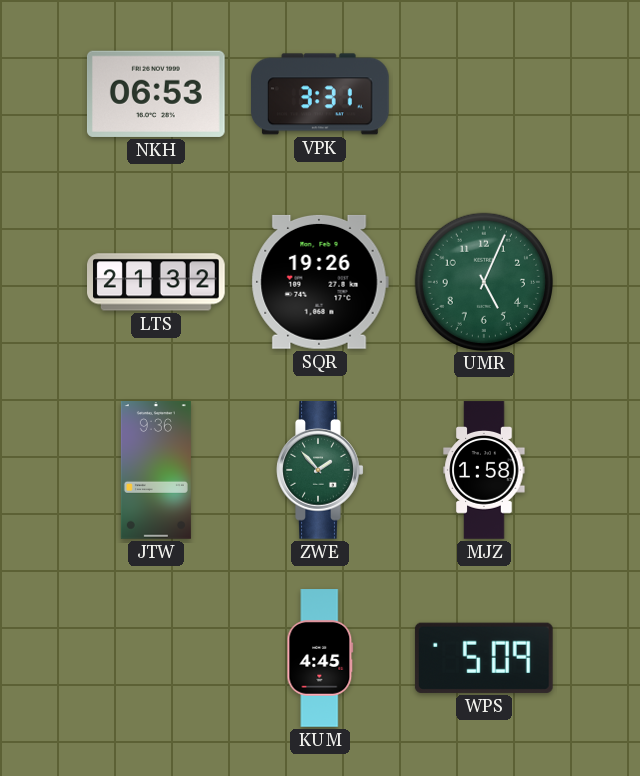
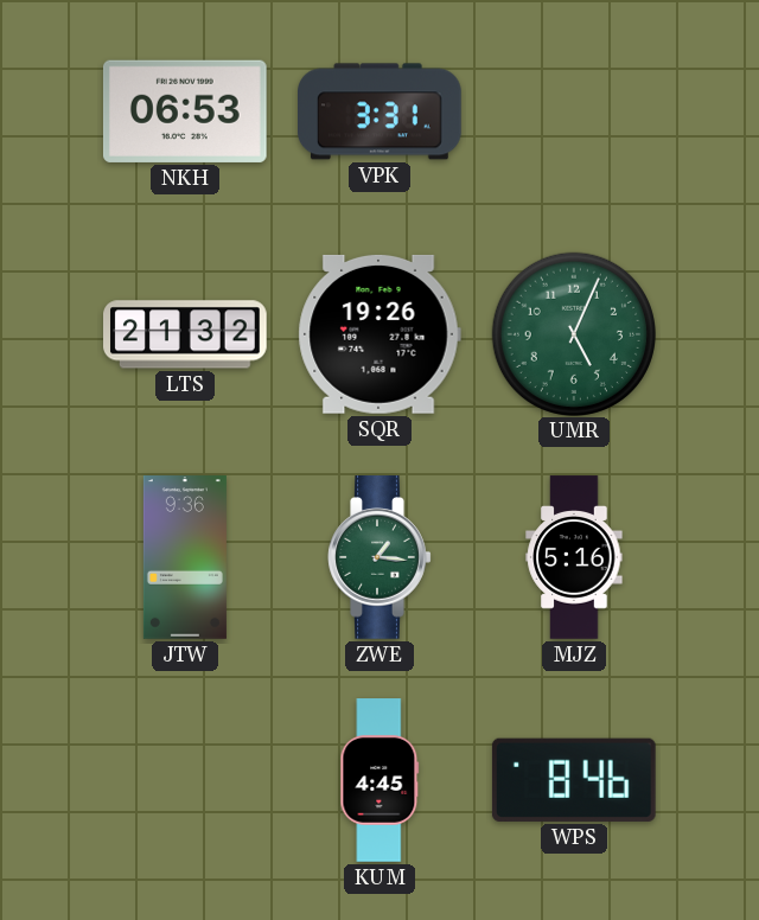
ZWE: 1:53 -> 1:16
MJZ: 1:58 -> 5:16
WPS: 5:09 -> 8:46
